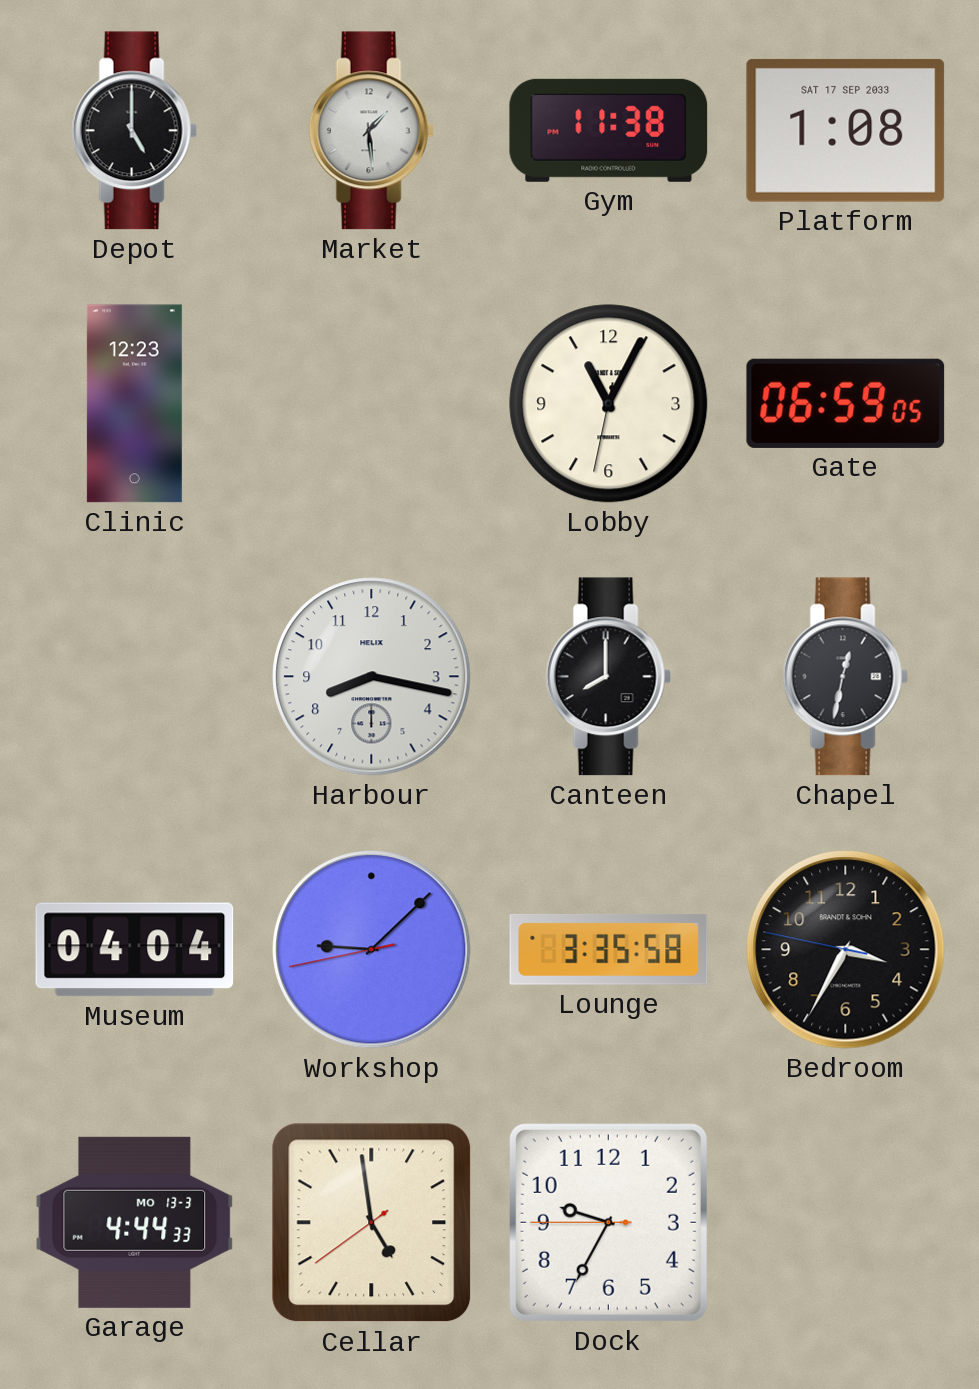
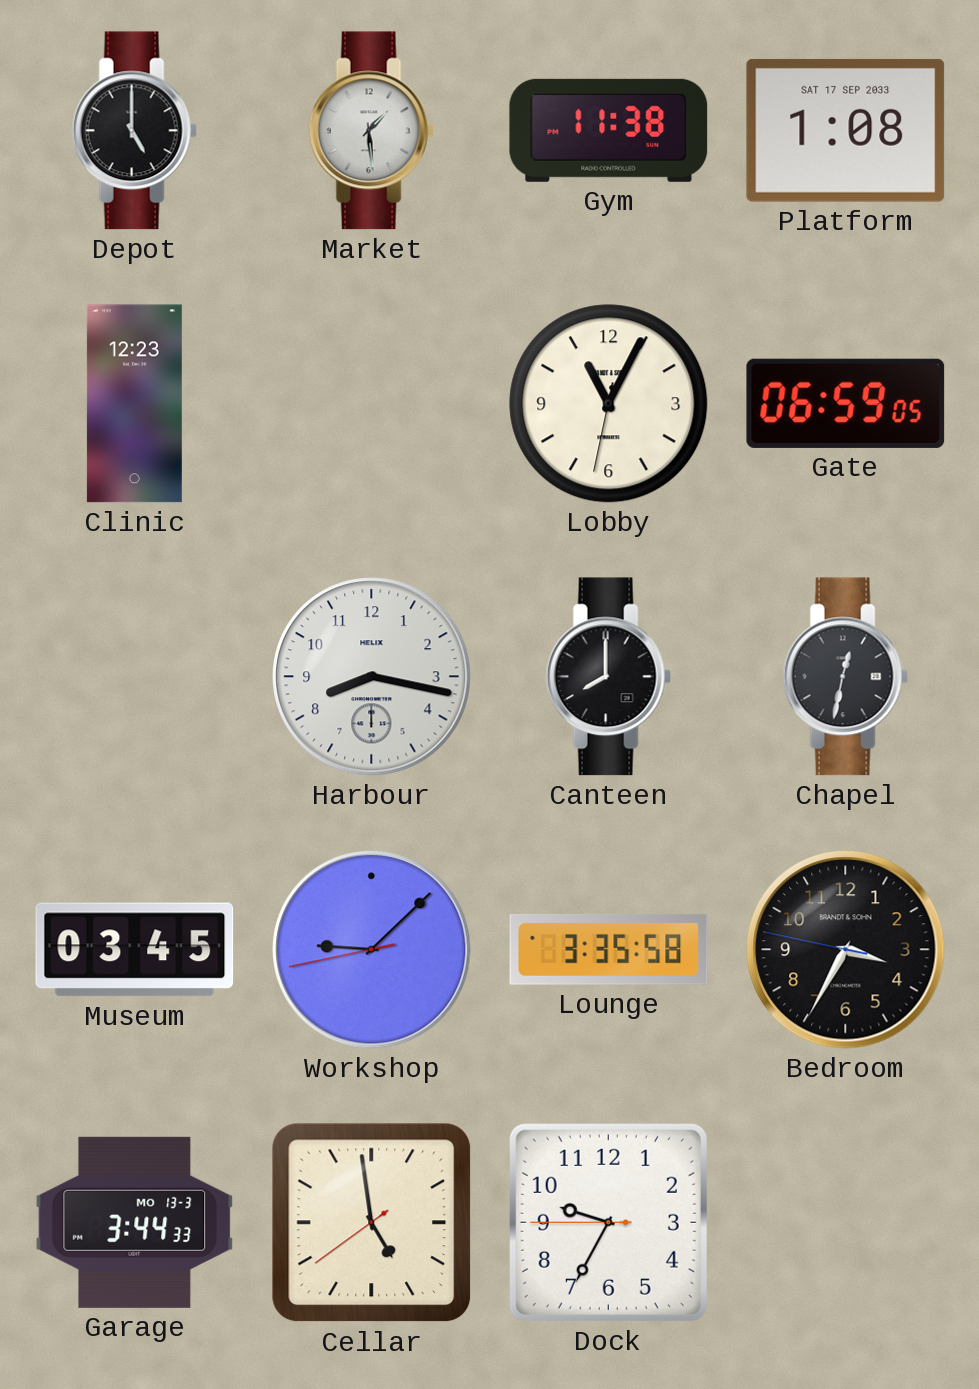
Museum: 04:04 -> 03:45
Garage: 4:44 -> 3:44
